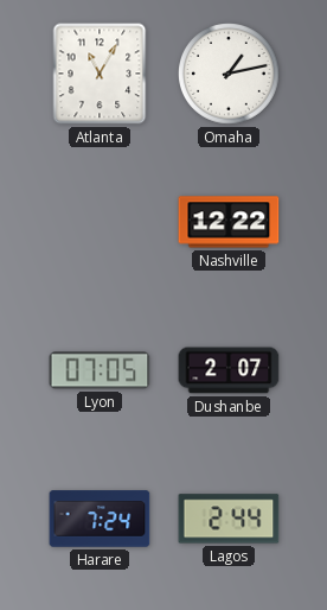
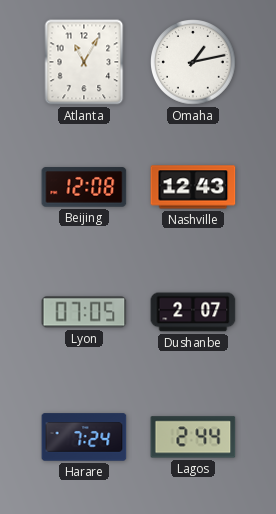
Beijing: none -> 12:08
Nashville: 12:22 -> 12:43
